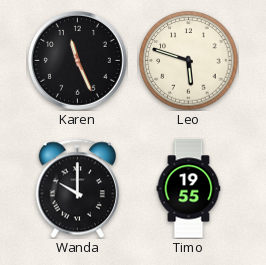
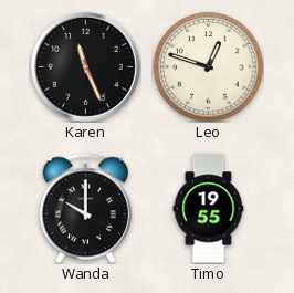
Leo: 5:48 -> 12:48
